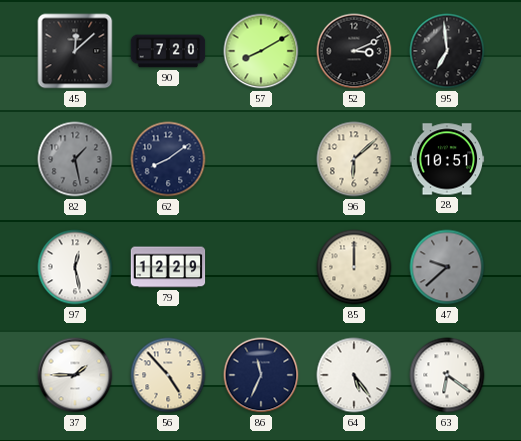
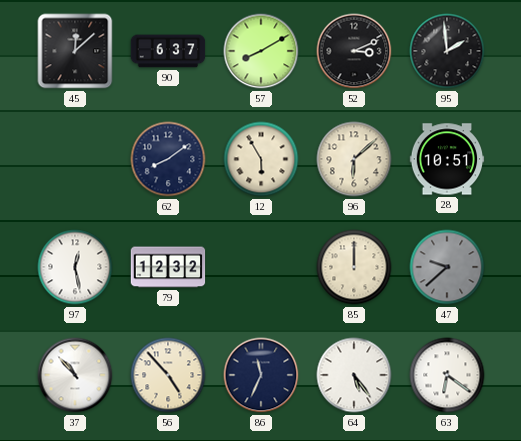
90: 7:20 -> 6:37
95: 6:59 -> 1:59
82: 1:28 -> none
12: none -> 5:55
79: 12:29 -> 12:32
37: 1:45 -> 10:53
